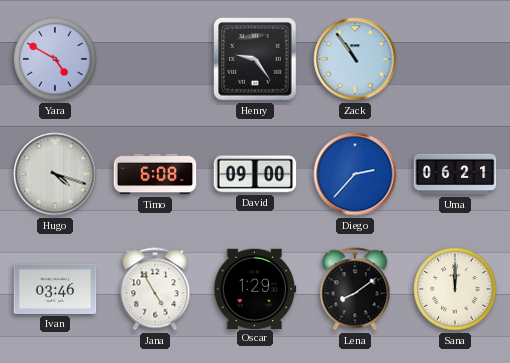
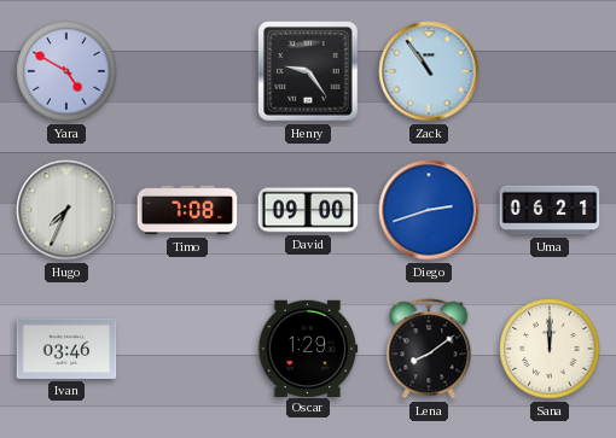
Hugo: 4:18 -> 7:34
Timo: 6:08 -> 7:08
Diego: 2:37 -> 2:42
Jana: 4:55 -> none
